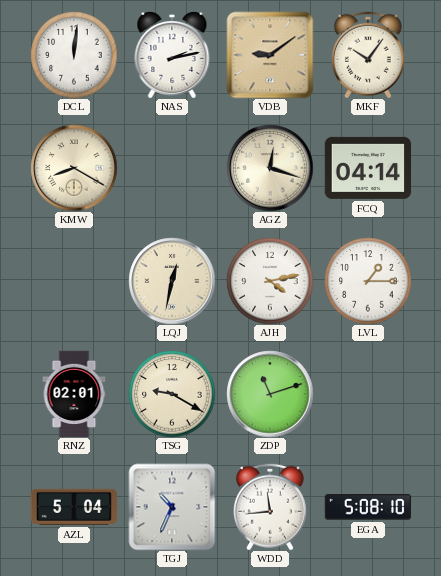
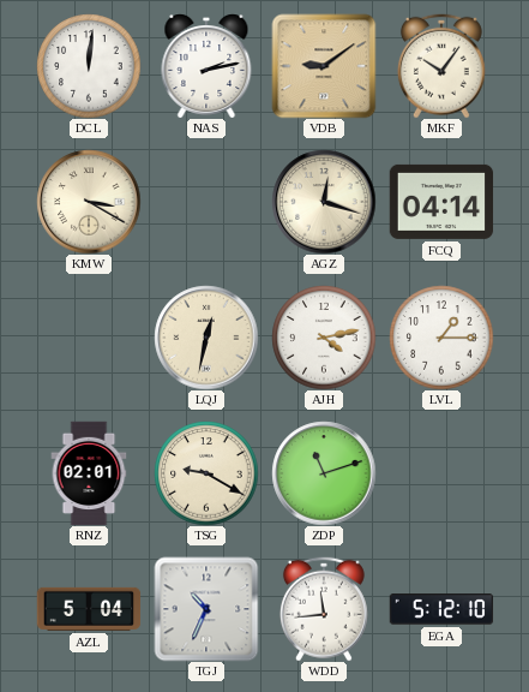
KMW: 8:20 -> 3:20
EGA: 5:08 -> 5:12
